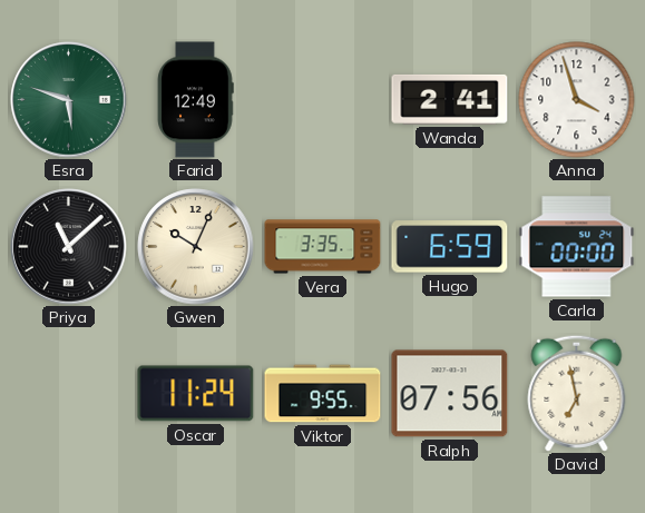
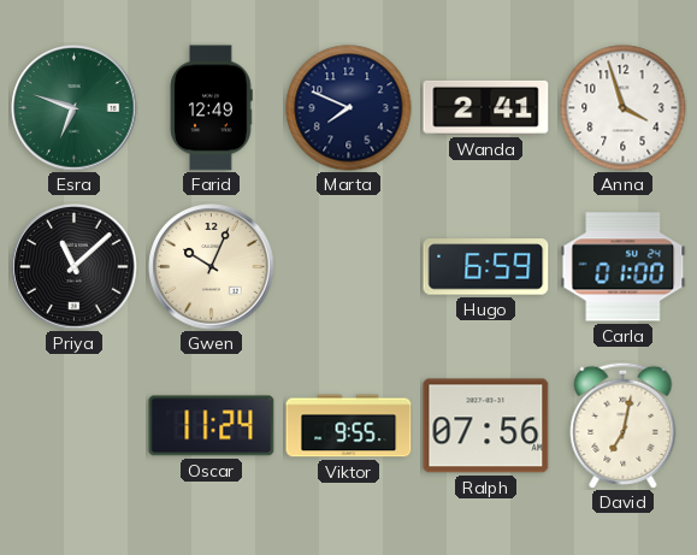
Esra: 5:48 -> 6:48
Marta: none -> 7:49
Vera: 3:35 -> none
Carla: 00:00 -> 01:00
David: 6:58 -> 7:02
